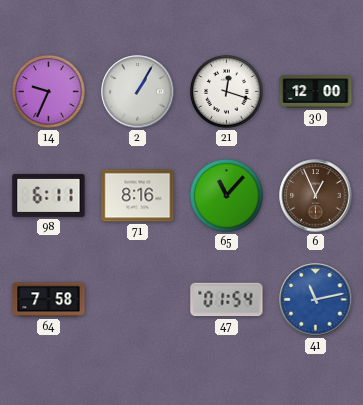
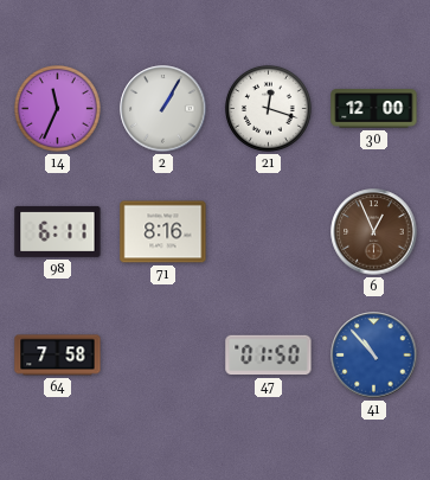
14: 9:34 -> 11:34
65: 11:07 -> none
47: 01:54 -> 01:50
41: 11:13 -> 10:53
